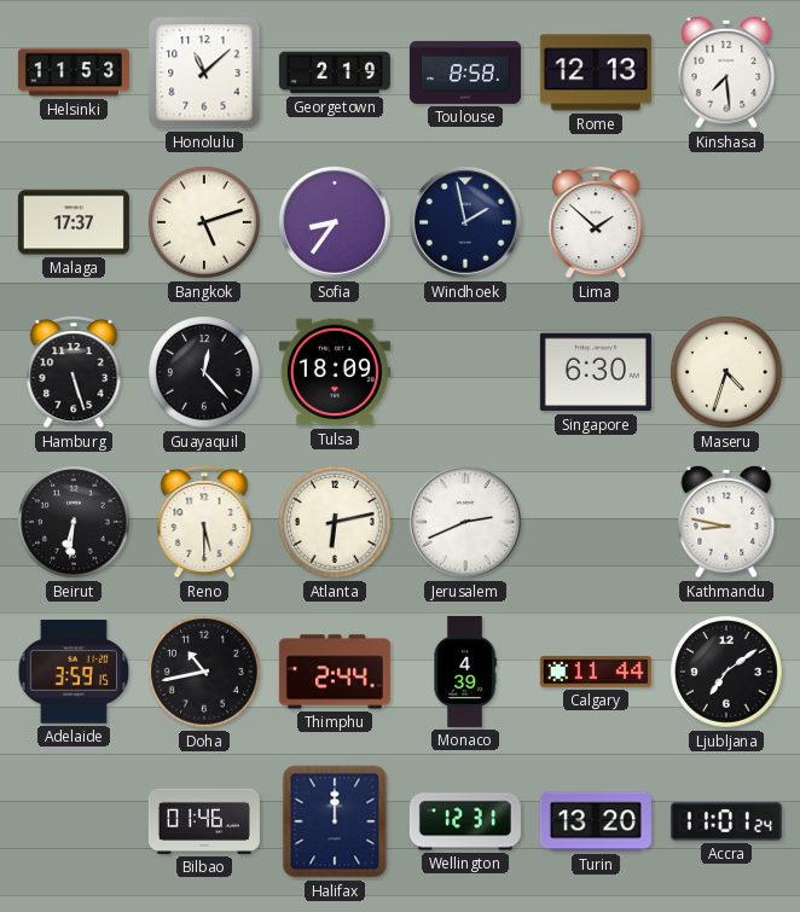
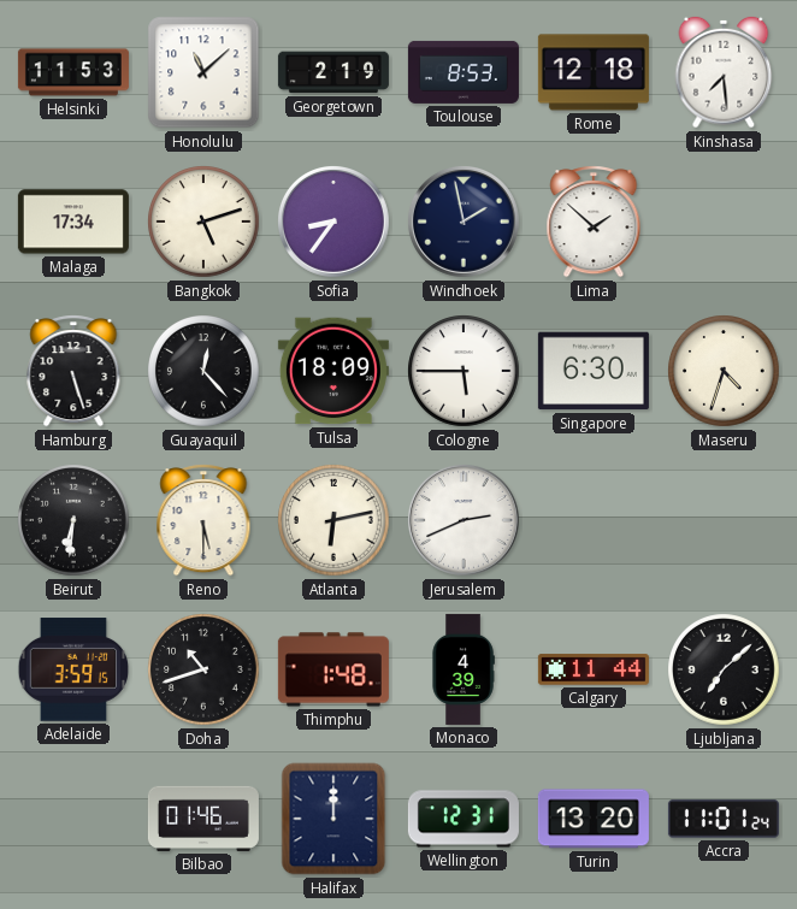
Toulouse: 8:58 -> 8:53
Rome: 12:13 -> 12:18
Malaga: 17:37 -> 17:34
Cologne: none -> 5:45
Kathmandu: 8:47 -> none
Doha: 10:43 -> 10:42
Thimphu: 2:44 -> 1:48
Ljubljana: 7:09 -> 7:08
